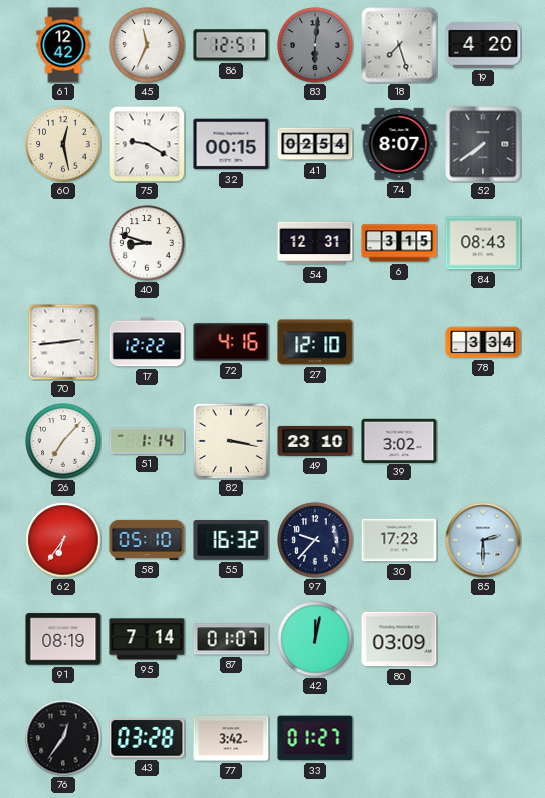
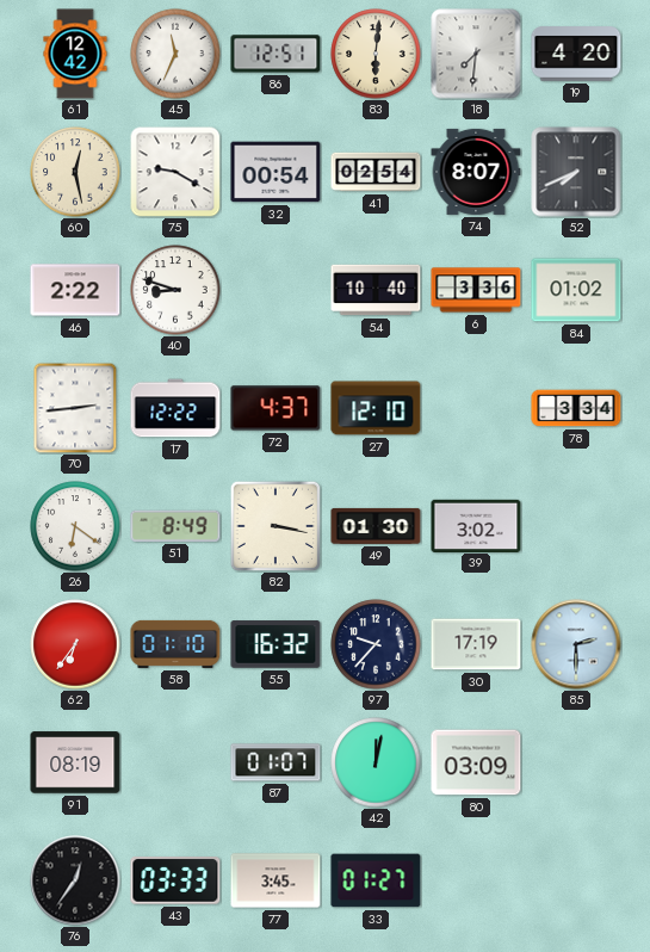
83 dial: grey -> cream
18: 7:27 -> 7:31
32: 00:15 -> 00:54
52: 7:39 -> 7:41
46: none -> 2:22
54: 12:31 -> 10:40
6: 3:15 -> 3:36
84: 08:43 -> 01:02
72: 4:16 -> 4:37
26: 7:07 -> 6:21
51: 1:14 -> 8:49
49: 23:10 -> 01:30
58: 05:10 -> 01:10
30: 17:23 -> 17:19
95: 7:14 -> none
43: 03:28 -> 03:33
77: 3:42 -> 3:45
